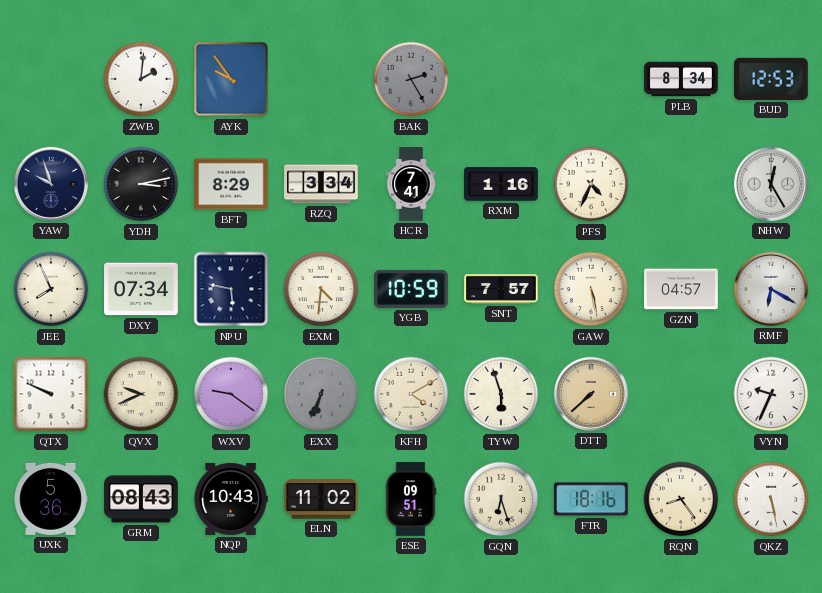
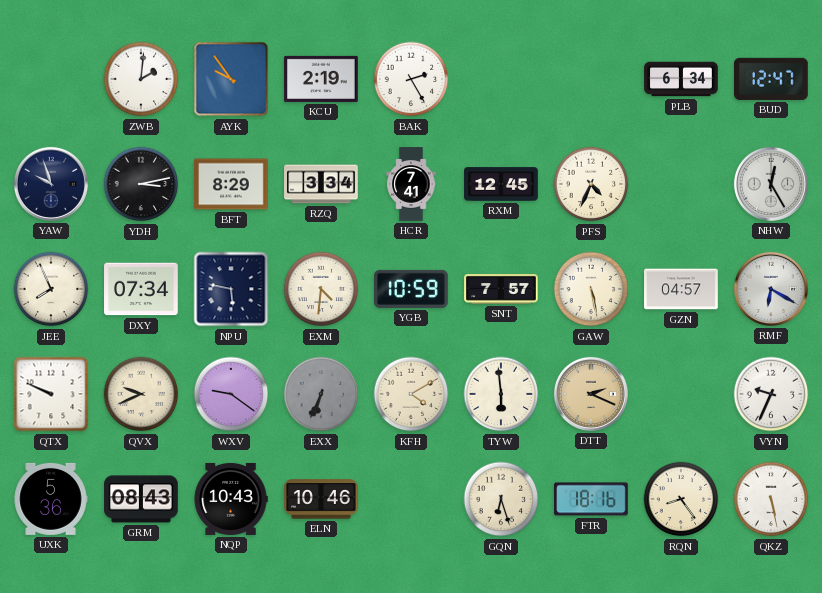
KCU: none -> 2:19
BAK dial: grey -> white
PLB: 8:34 -> 6:34
BUD: 12:53 -> 12:47
RXM: 1:16 -> 12:45
TYW: 5:57 -> 5:59
DTT: 7:38 -> 2:19
ELN: 11:02 -> 10:46
ESE: 09:51 -> none
